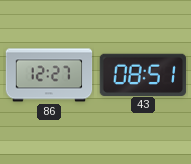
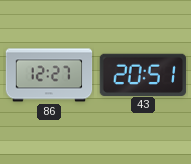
43: 08:51 -> 20:51
